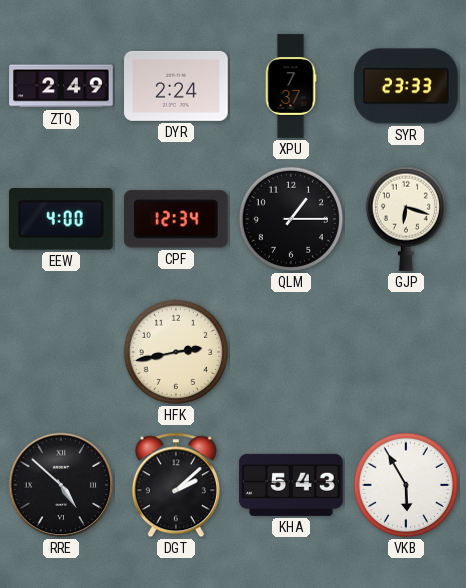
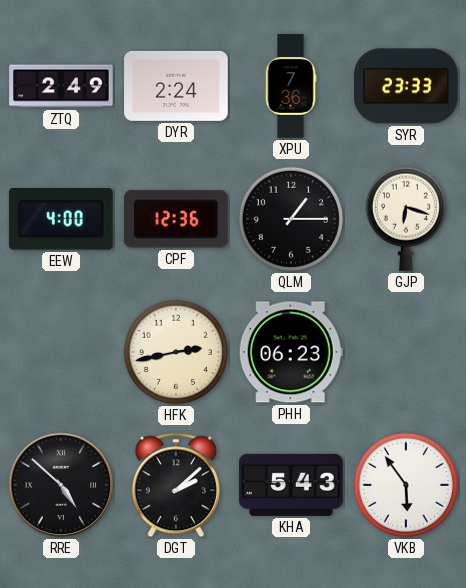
XPU: 7:37 -> 7:36
CPF: 12:34 -> 12:36
PHH: none -> 06:23
VKB: 5:55 -> 5:54
